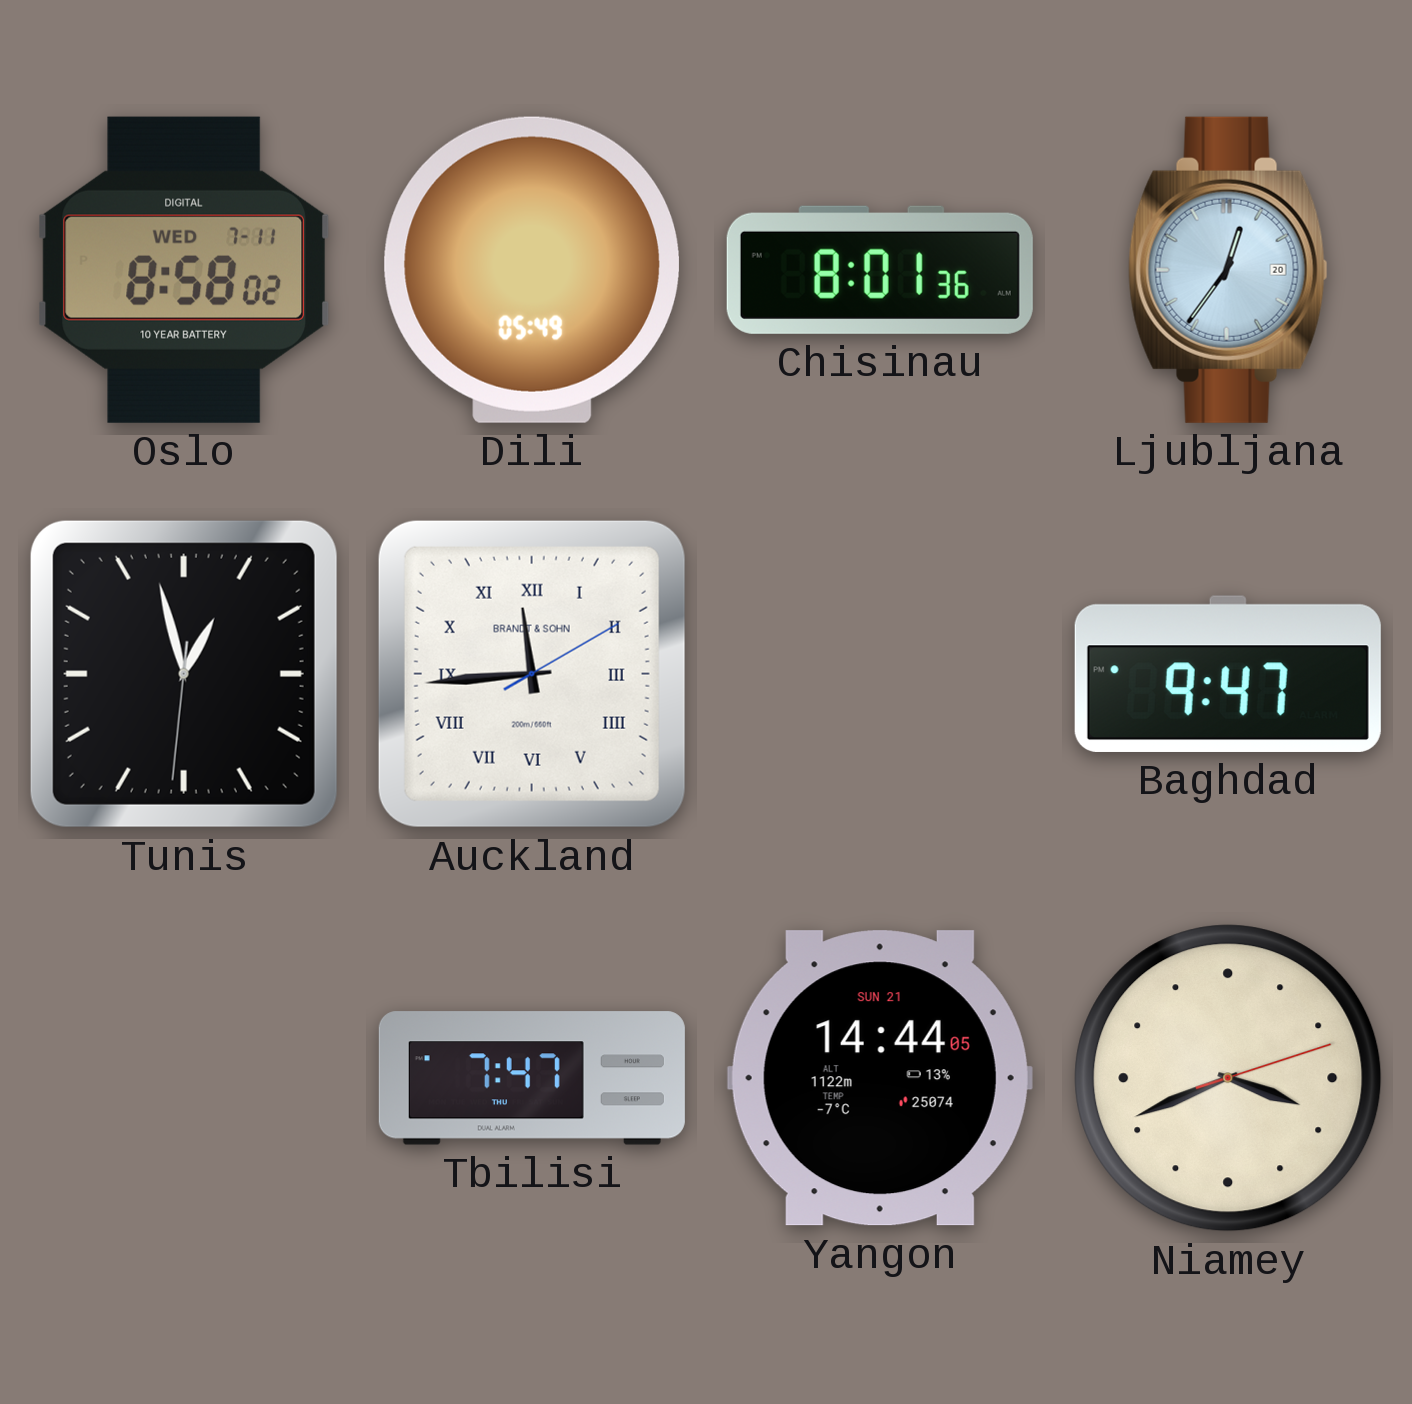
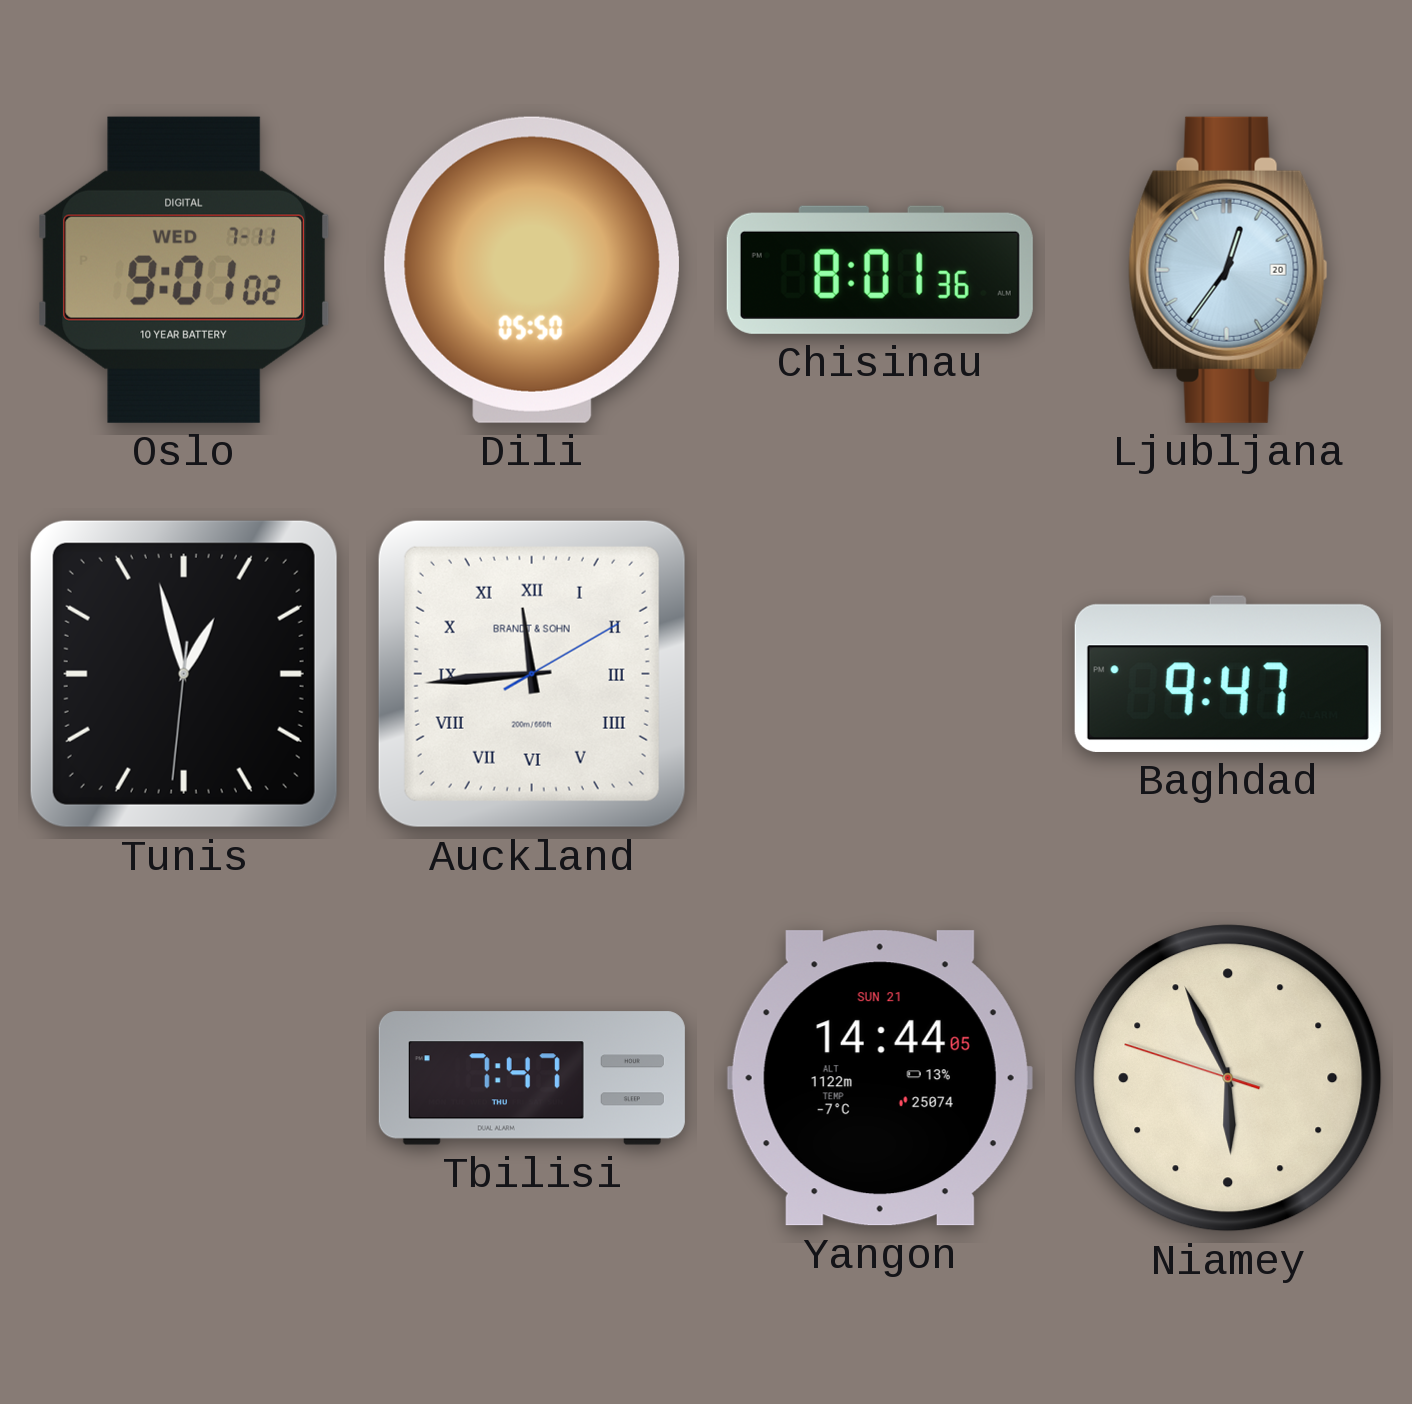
Oslo: 8:58 -> 9:01
Dili: 05:49 -> 05:50
Niamey: 3:41 -> 5:55
